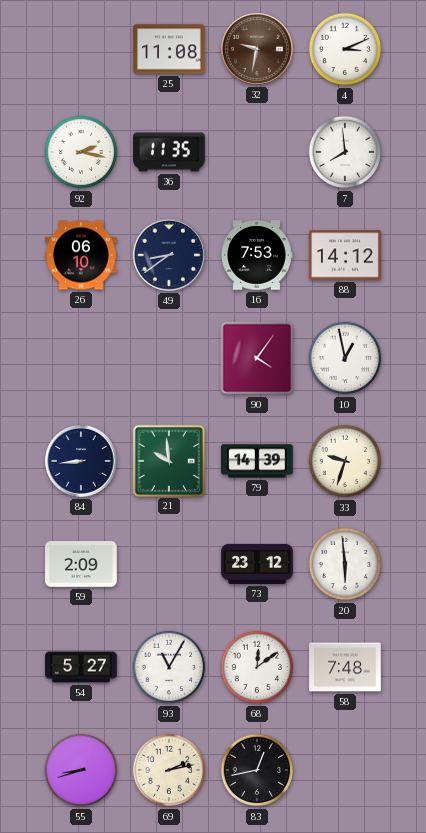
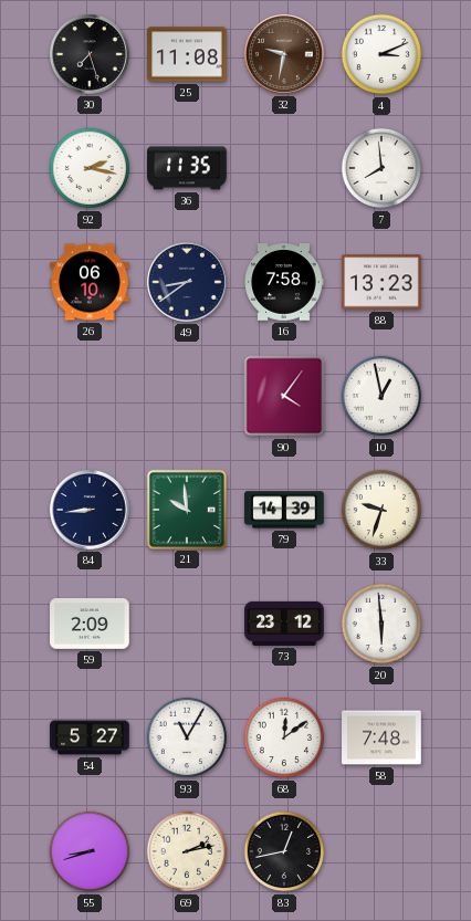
30: none -> 7:27
16: 7:53 -> 7:58
88: 14:12 -> 13:23
